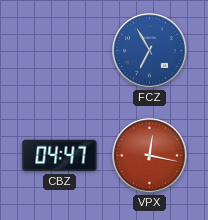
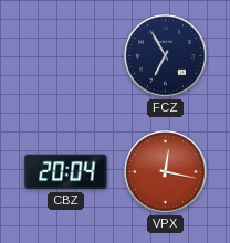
FCZ dial: blue -> navy
CBZ: 04:47 -> 20:04
